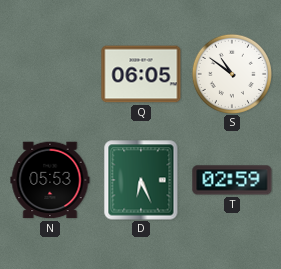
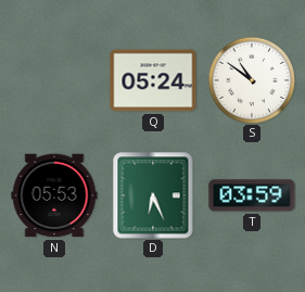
Q: 06:05 -> 05:24
T: 02:59 -> 03:59
